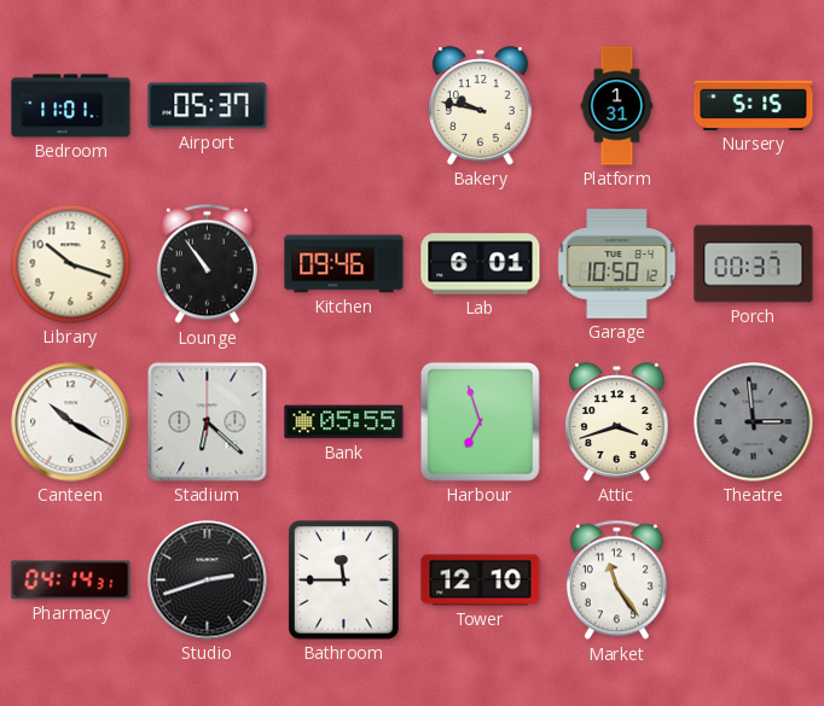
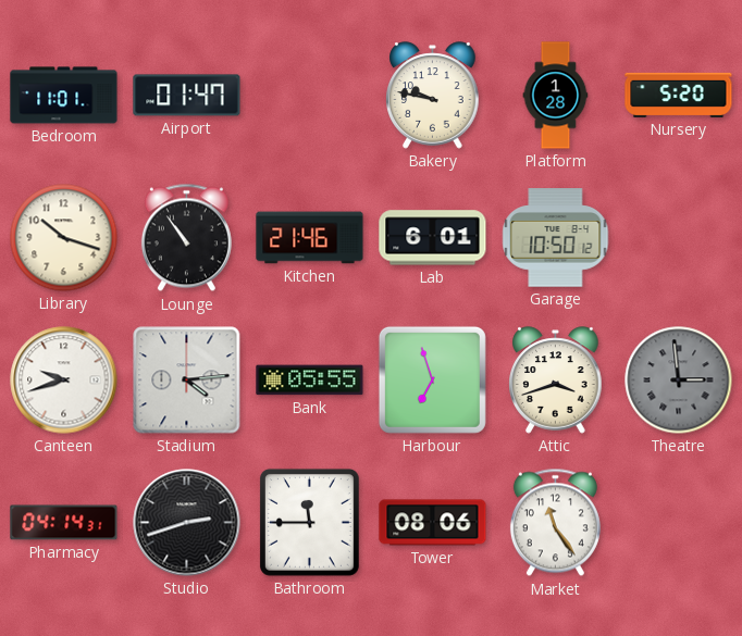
Airport: 05:37 -> 01:47
Platform: 1:31 -> 1:28
Nursery: 5:15 -> 5:20
Kitchen: 09:46 -> 21:46
Porch: 00:37 -> none
Canteen: 10:20 -> 9:42
Stadium: 6:22 -> 4:14
Tower: 12:10 -> 08:06
